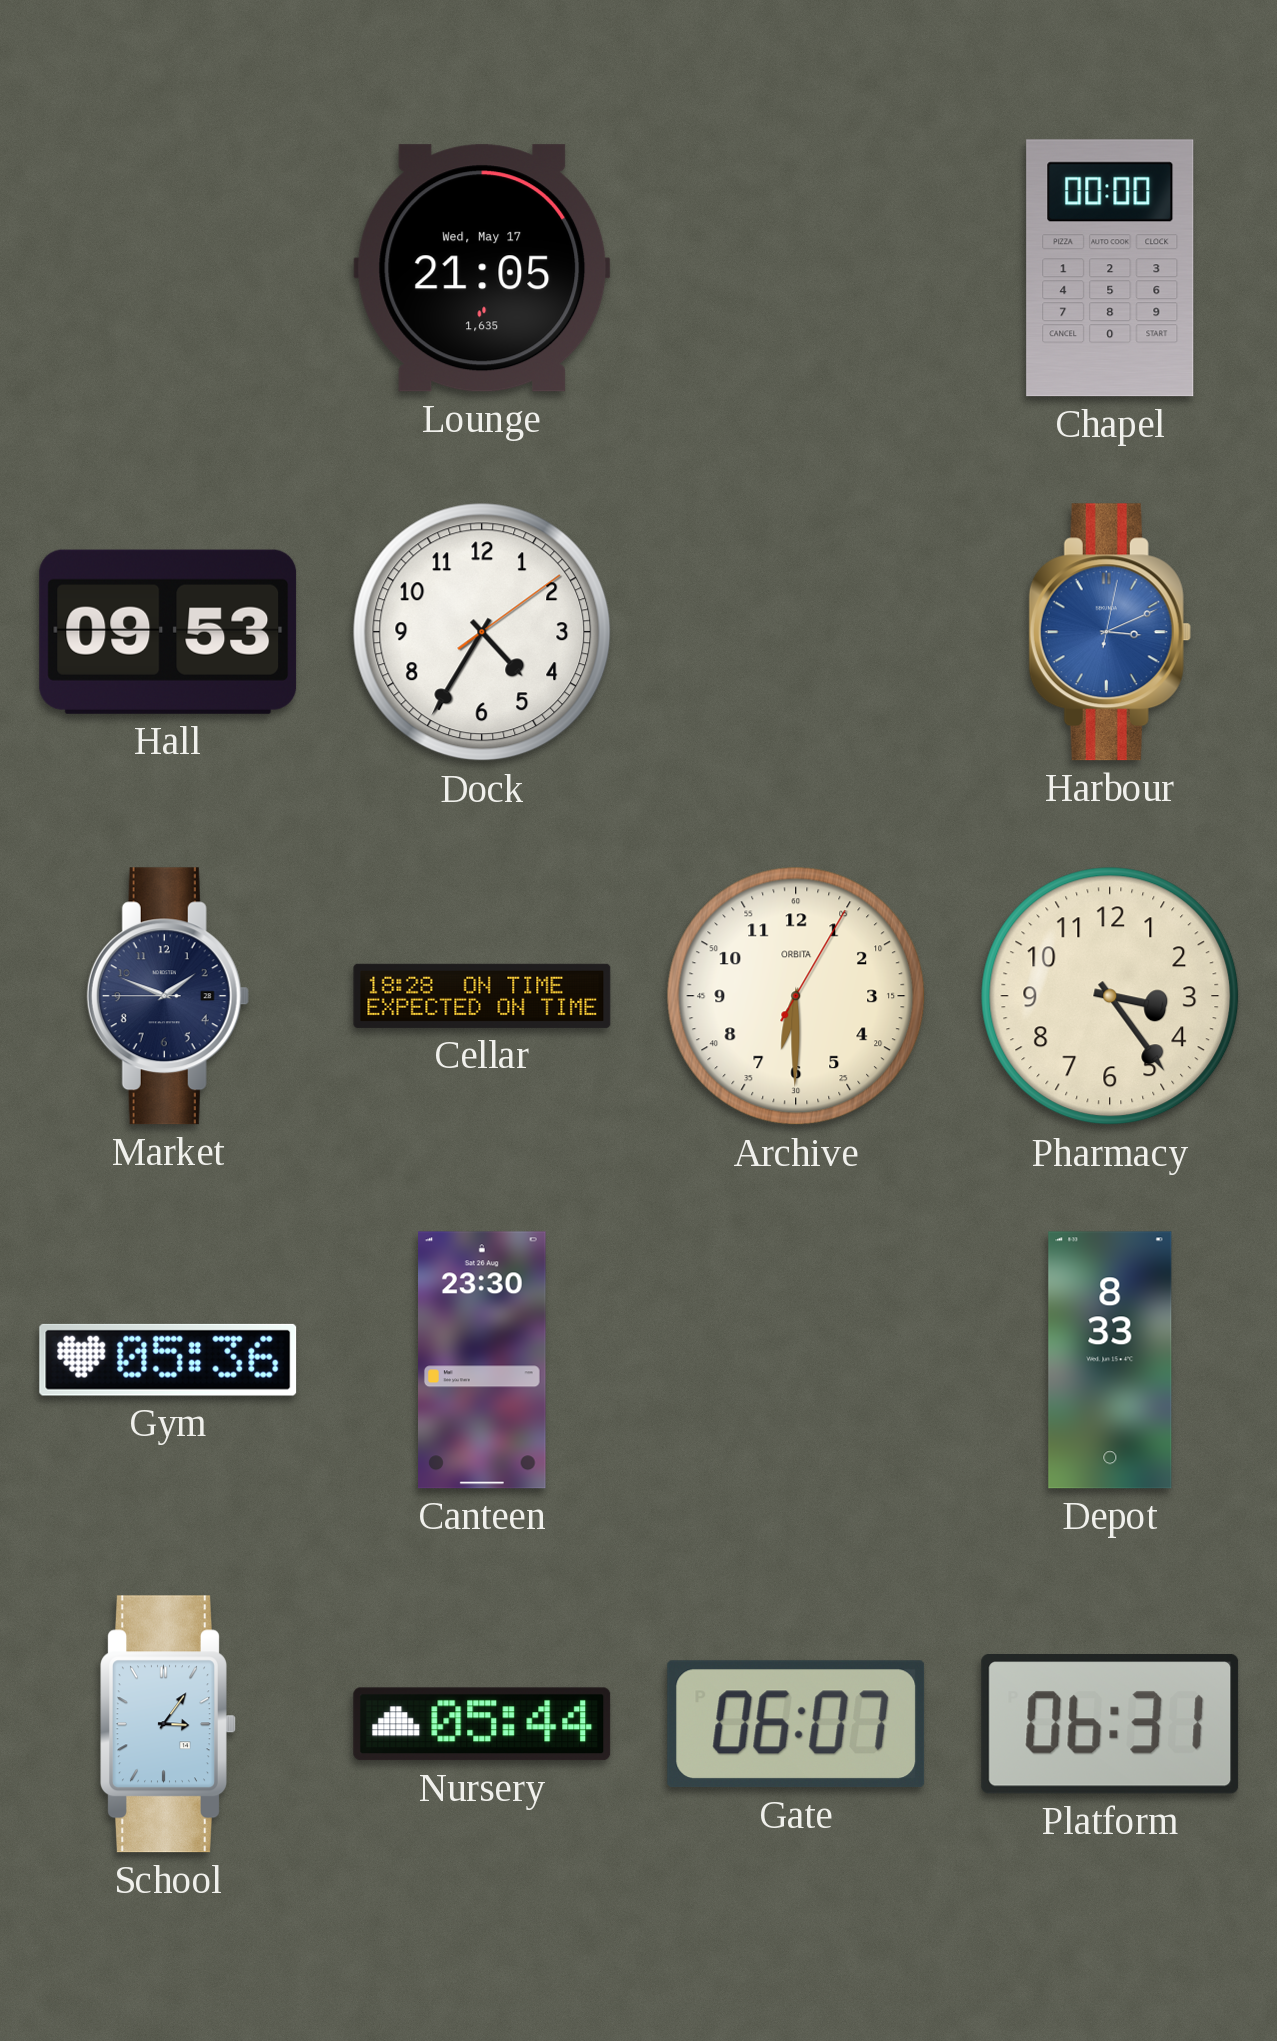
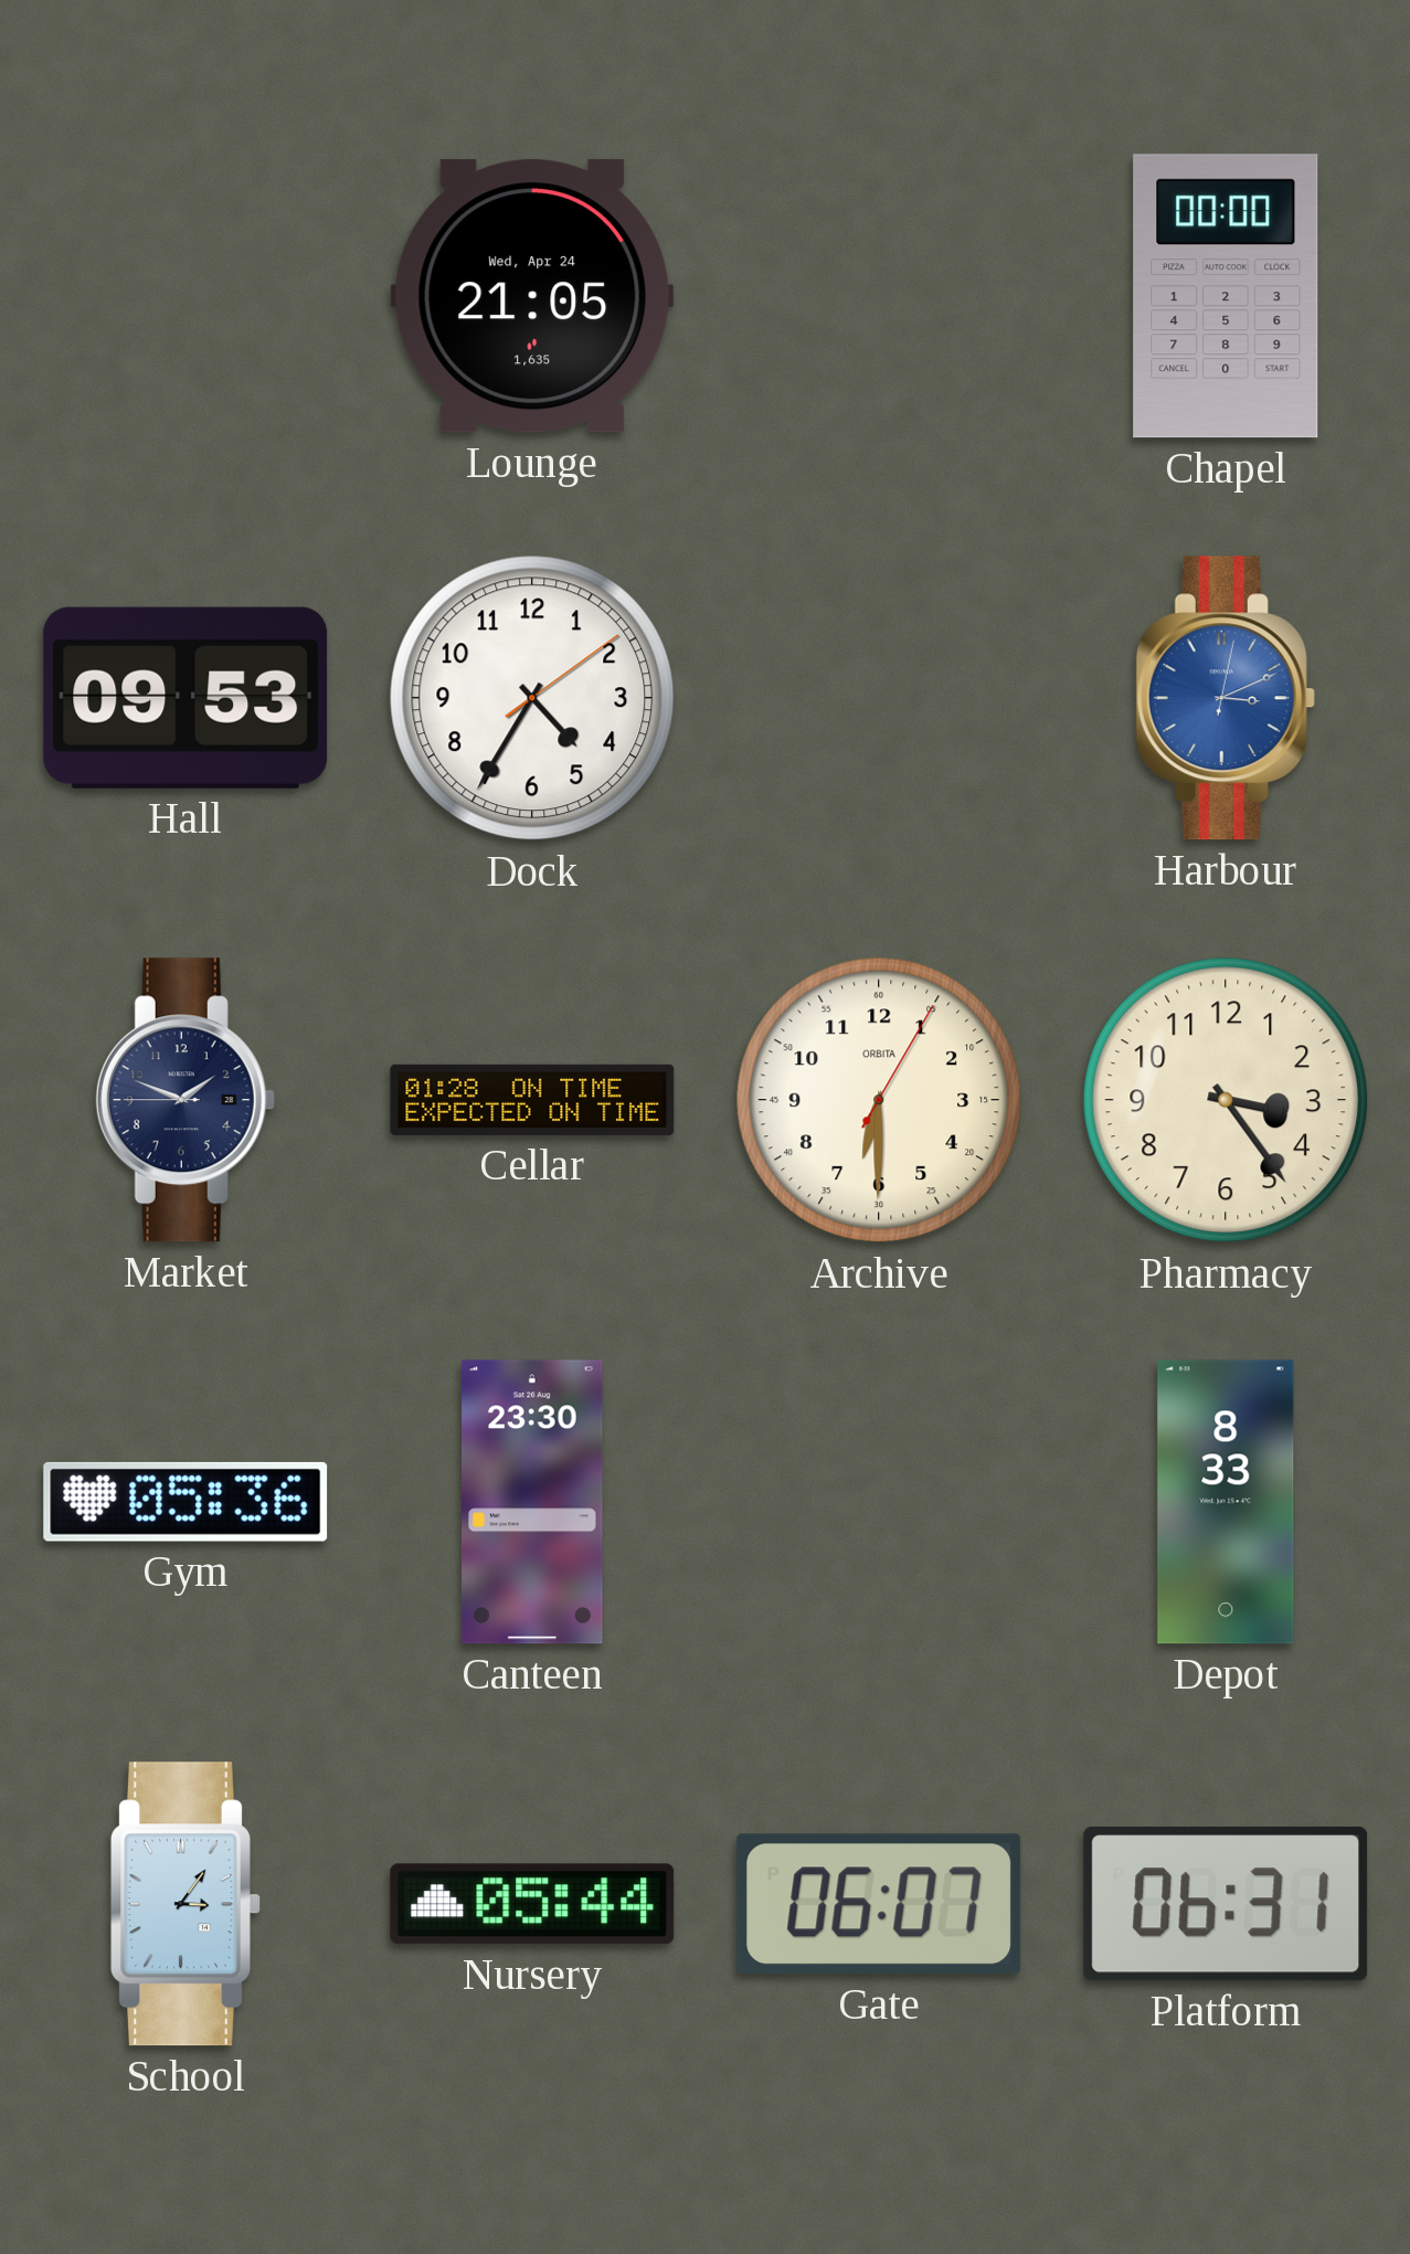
Lounge date: Wed, May 17 -> Wed, Apr 24
Cellar: 18:28 -> 01:28
